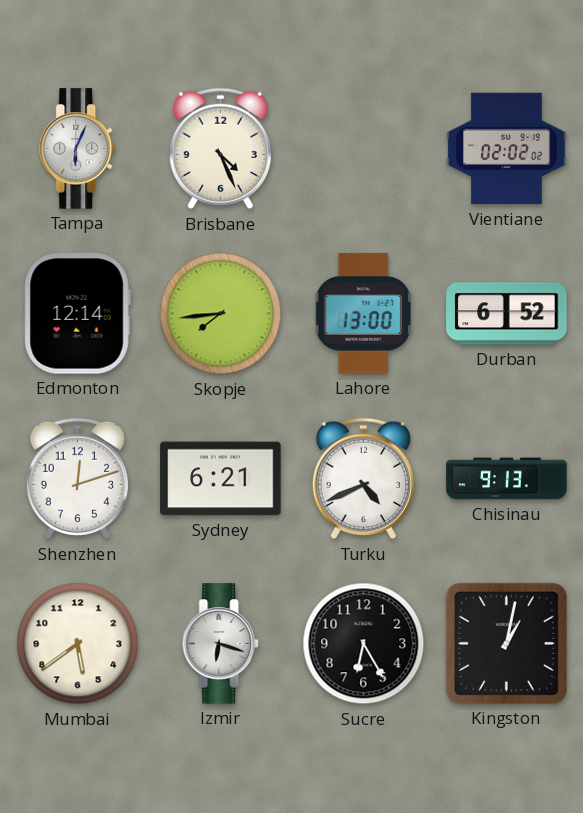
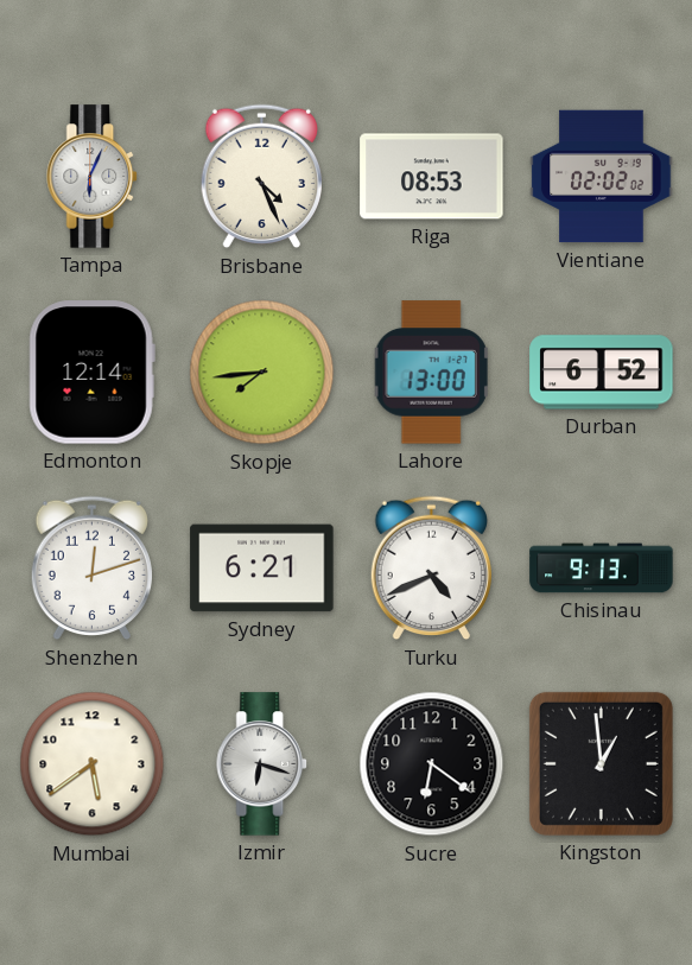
Riga: none -> 08:53
Sucre: 6:25 -> 6:21
Kingston: 1:02 -> 12:59
